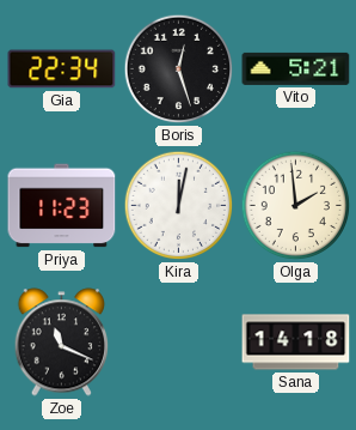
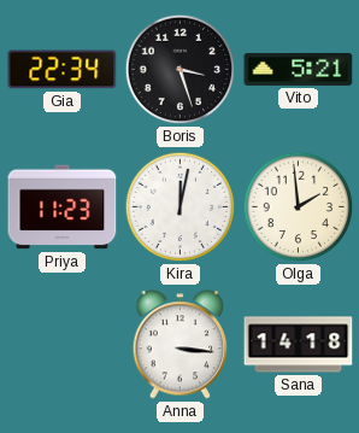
Boris: 12:27 -> 3:27
Zoe: 11:19 -> none
Anna: none -> 3:16
